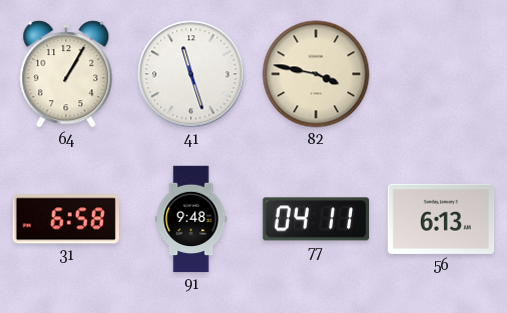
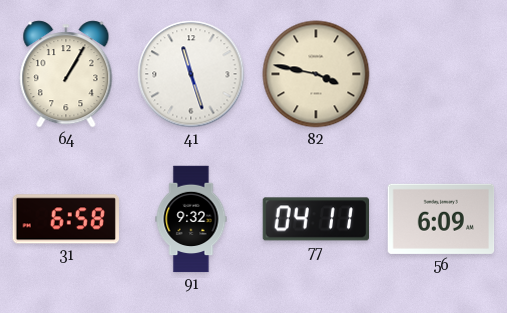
91: 9:48 -> 9:32
56: 6:13 -> 6:09
